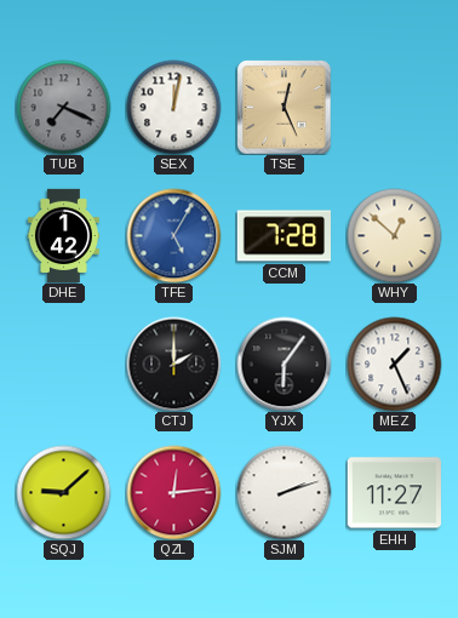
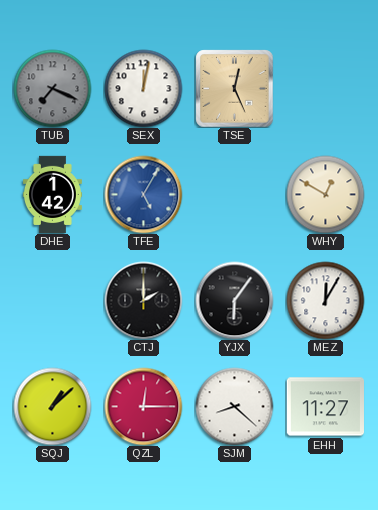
CCM: 7:28 -> none
WHY: 12:52 -> 12:50
MEZ: 1:26 -> 12:05
SQJ: 9:08 -> 1:08
QZL: 12:14 -> 12:15
SJM: 2:12 -> 8:22
